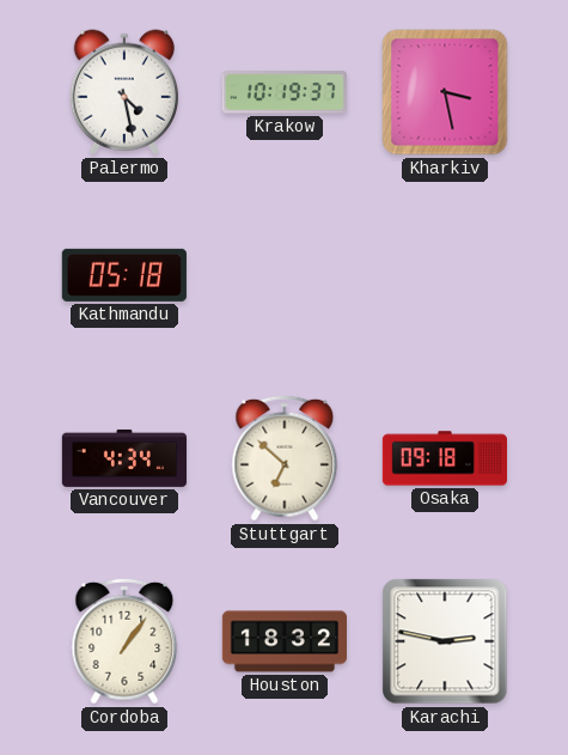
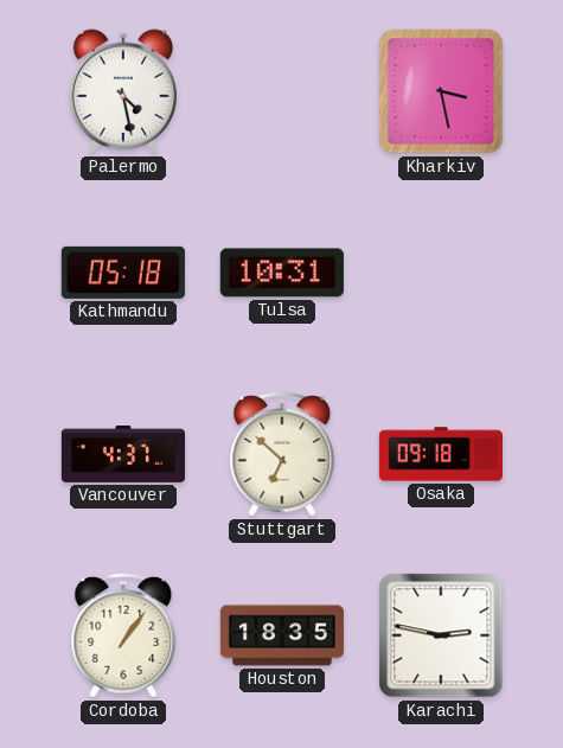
Krakow: 10:19 -> none
Tulsa: none -> 10:31
Vancouver: 4:34 -> 4:37
Houston: 18:32 -> 18:35
